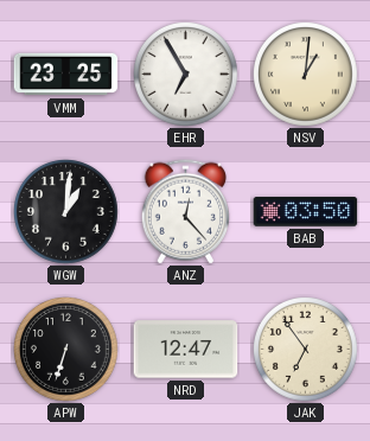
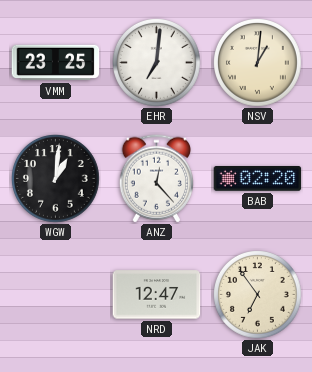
EHR: 6:55 -> 7:01
BAB: 03:50 -> 02:20
APW: 6:33 -> none
